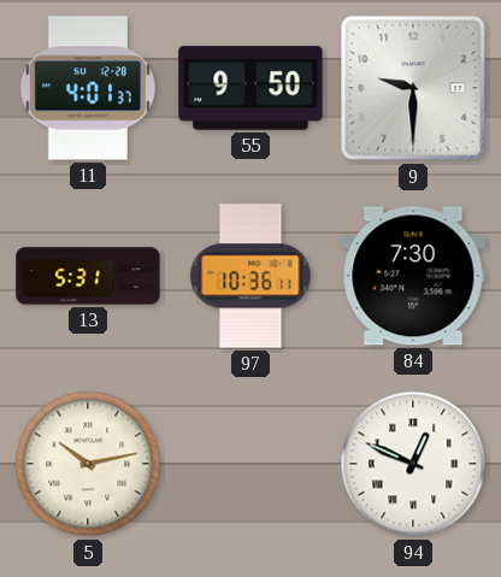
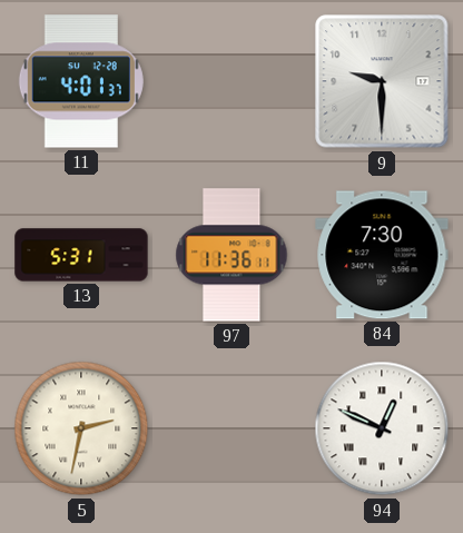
55: 9:50 -> none
97: 10:36 -> 11:36
5: 10:13 -> 2:32
